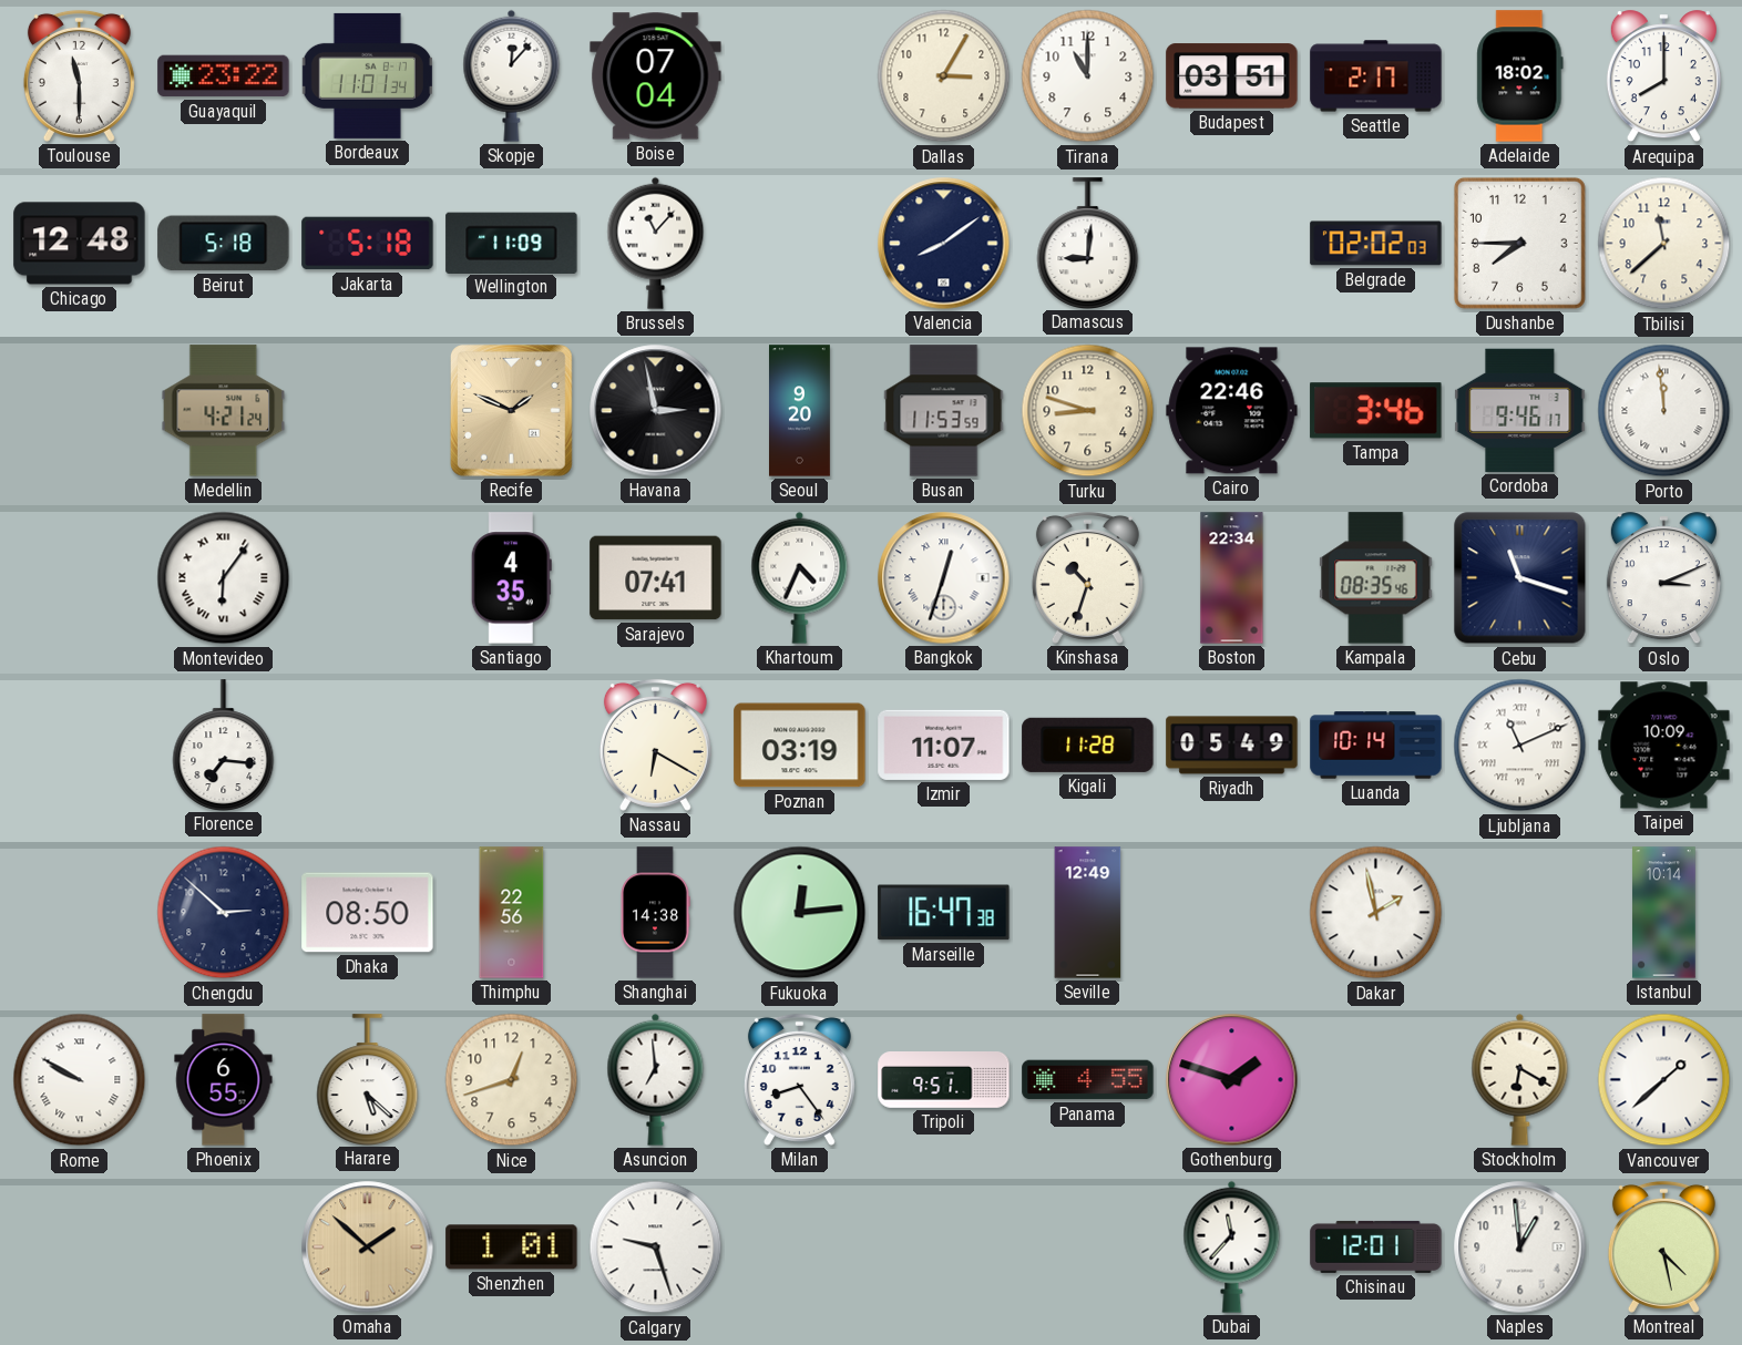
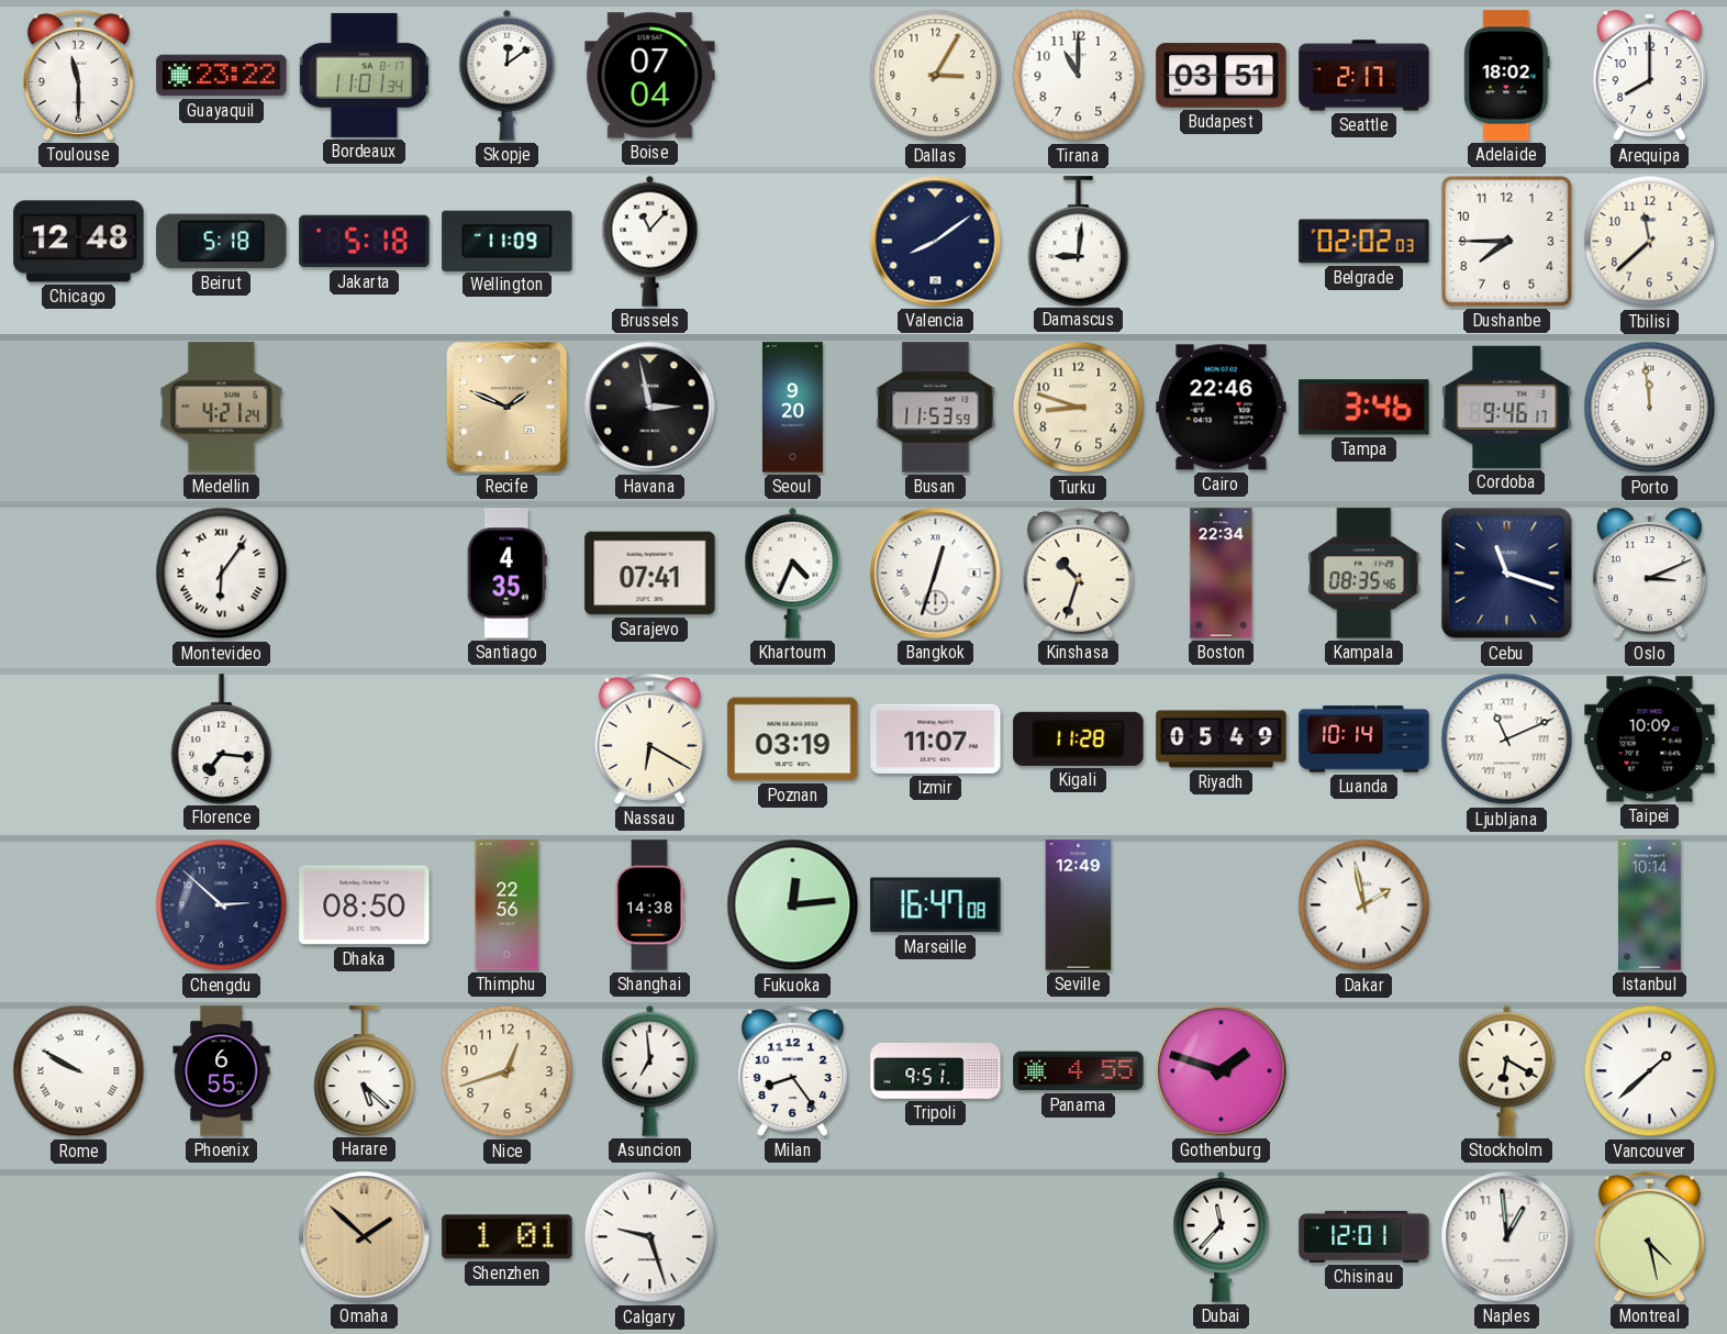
Skopje: 12:07 -> 12:09
Marseille: 16:47:38 -> 16:47:08
